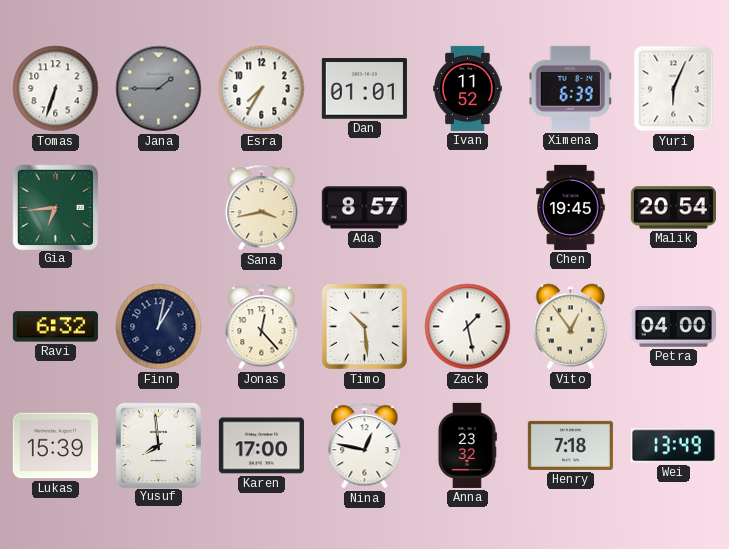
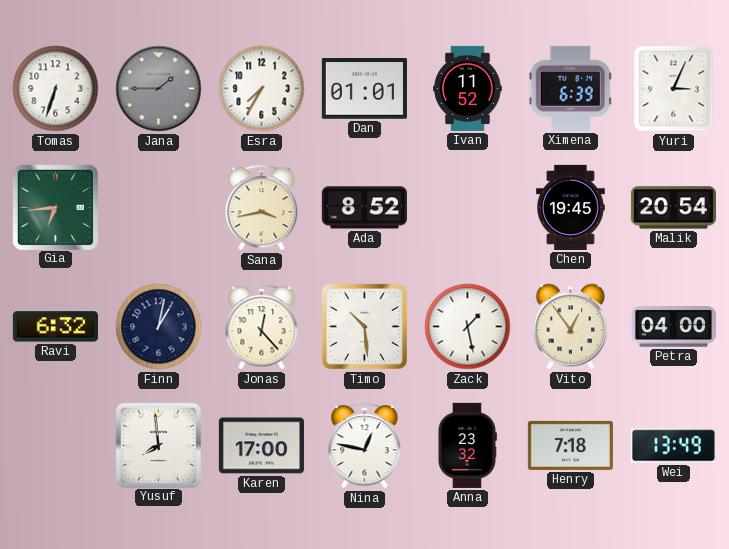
Yuri: 6:04 -> 3:04
Ada: 8:57 -> 8:52
Lukas: 15:39 -> none
